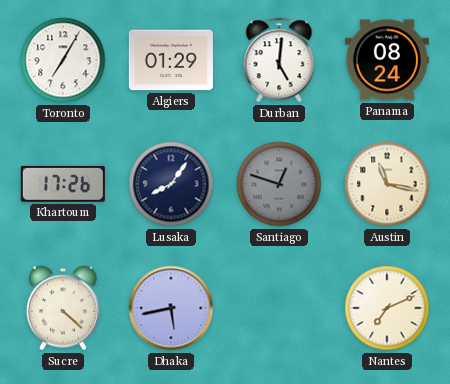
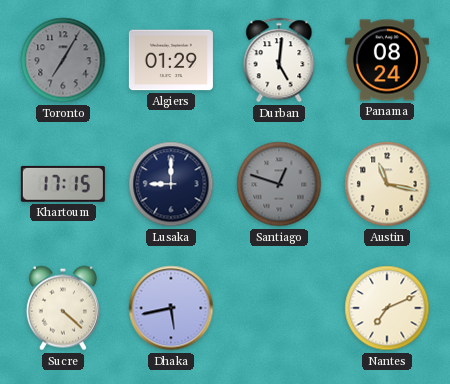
Toronto dial: white -> grey
Khartoum: 17:26 -> 17:15
Lusaka: 8:06 -> 9:00
